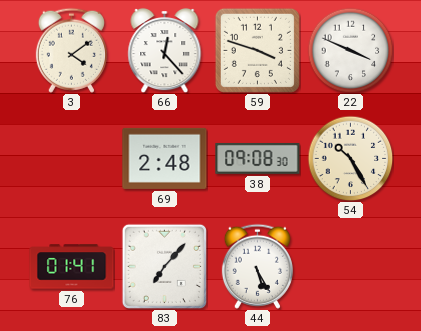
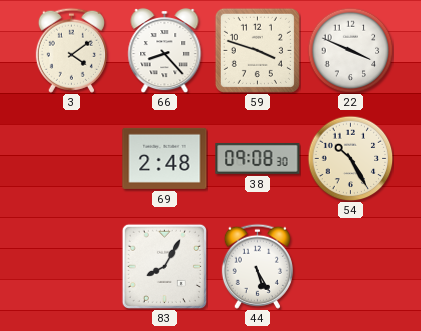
66: 12:23 -> 8:23
76: 01:41 -> none
83: 7:07 -> 8:05
